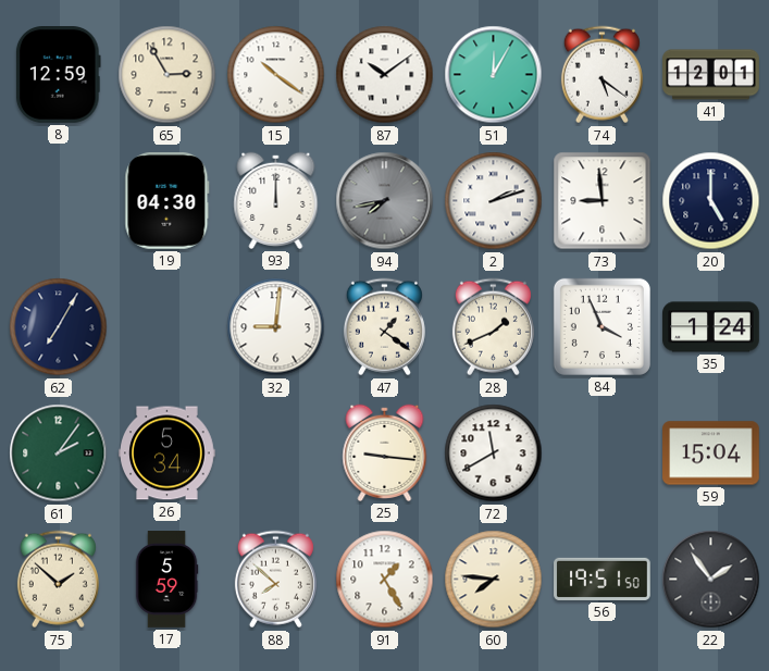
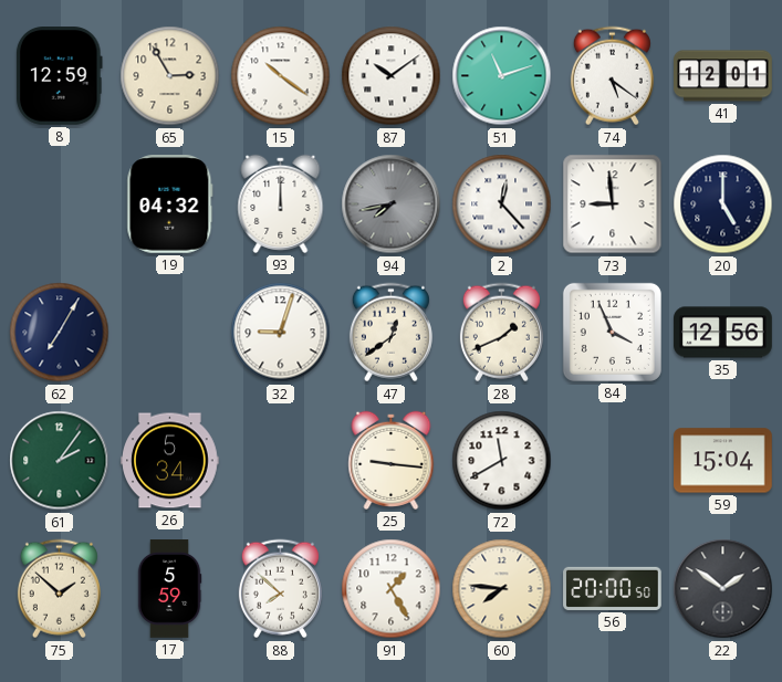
51: 12:05 -> 11:12
19: 04:30 -> 04:32
2: 2:12 -> 12:23
32: 9:01 -> 9:03
47: 1:21 -> 12:39
35: 1:24 -> 12:56
56: 19:51 -> 20:00
22: 1:54 -> 1:51
